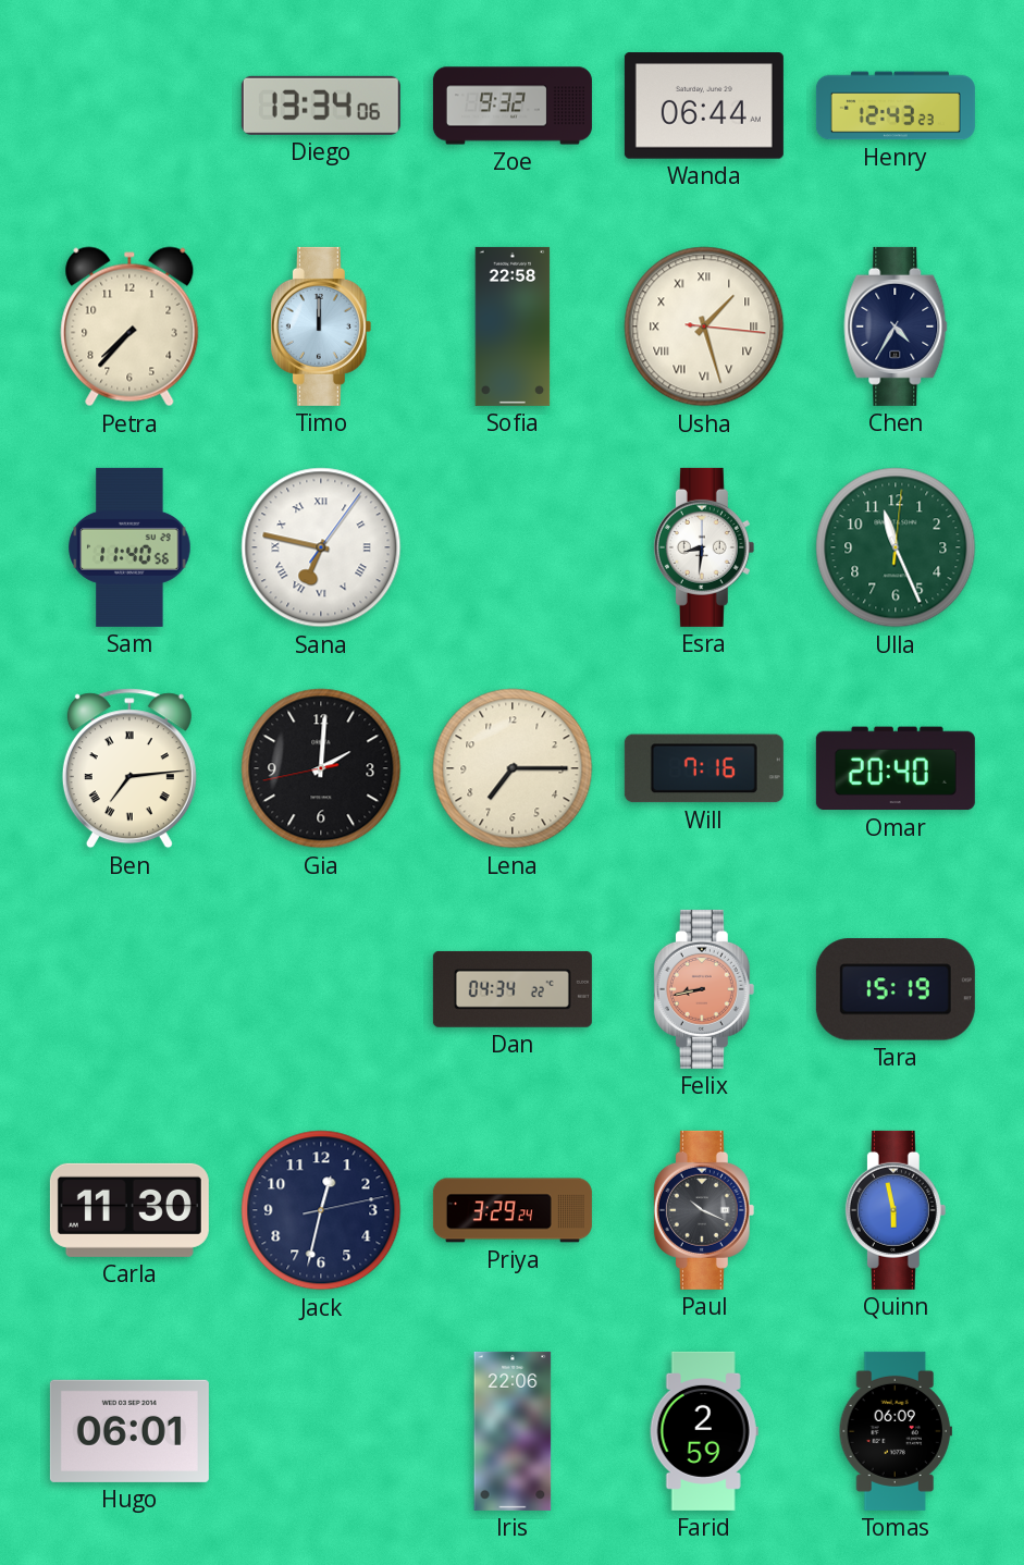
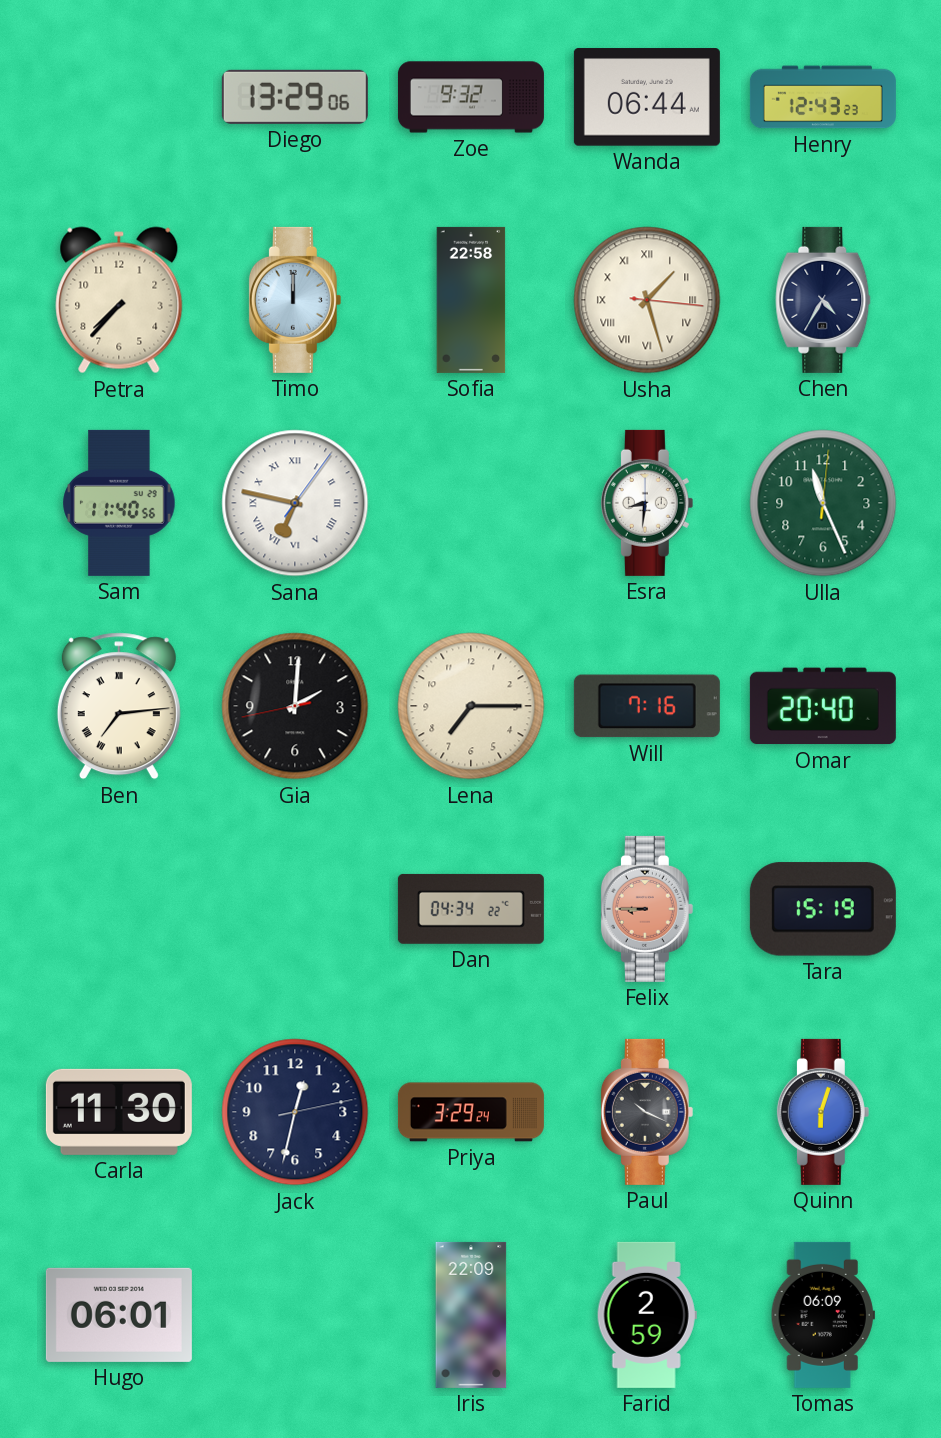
Diego: 13:34 -> 13:29
Felix: 8:43 -> 8:45
Quinn: 5:58 -> 6:03
Iris: 22:06 -> 22:09
